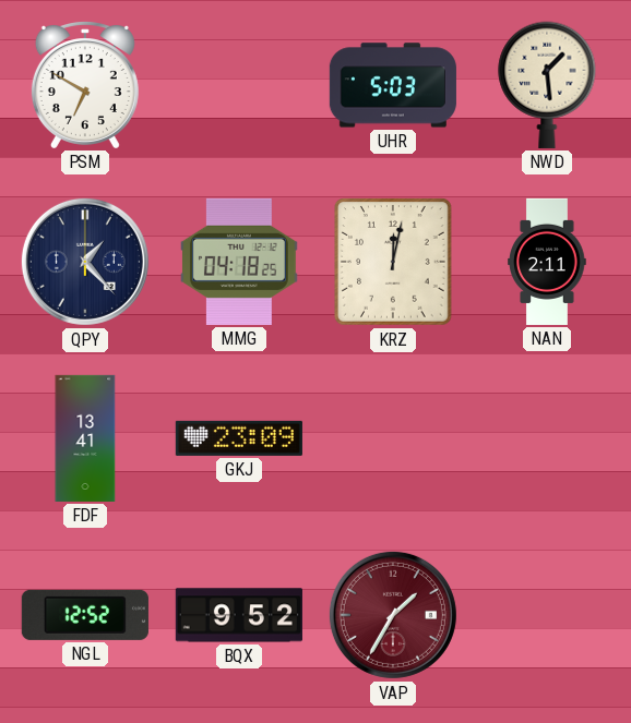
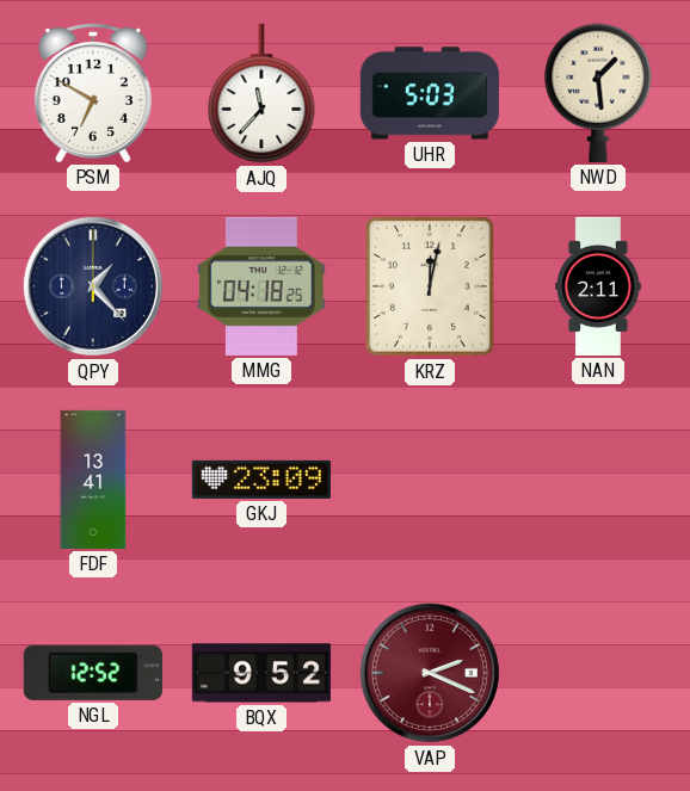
AJQ: none -> 11:37
VAP: 1:35 -> 2:19
